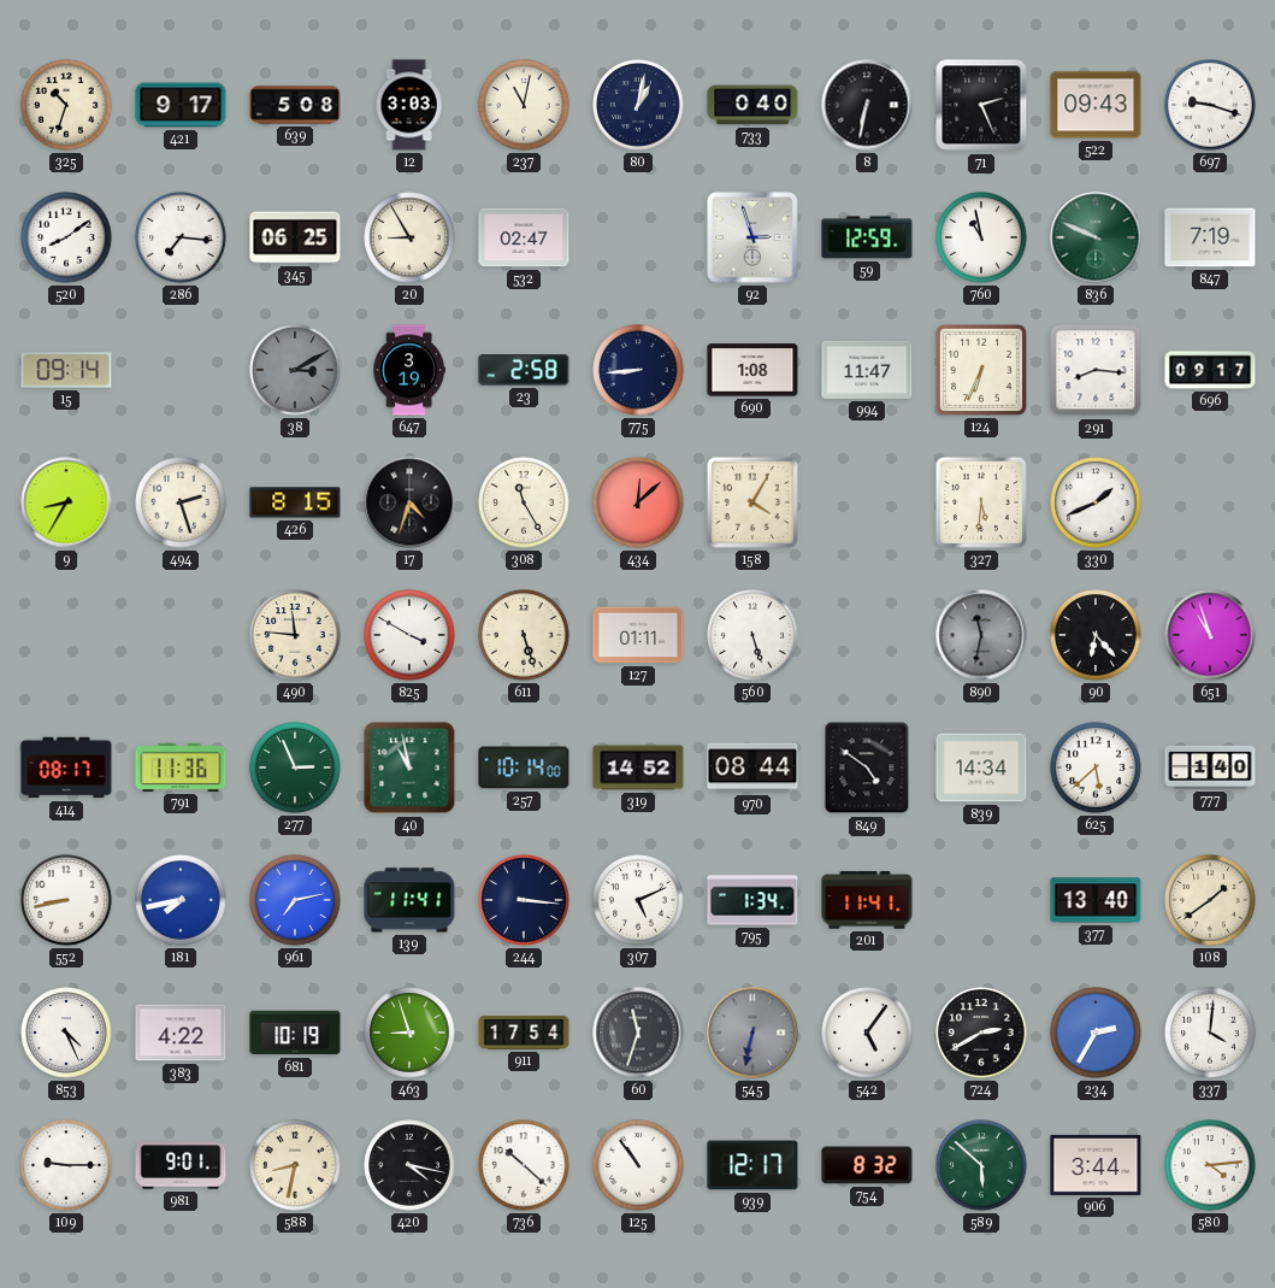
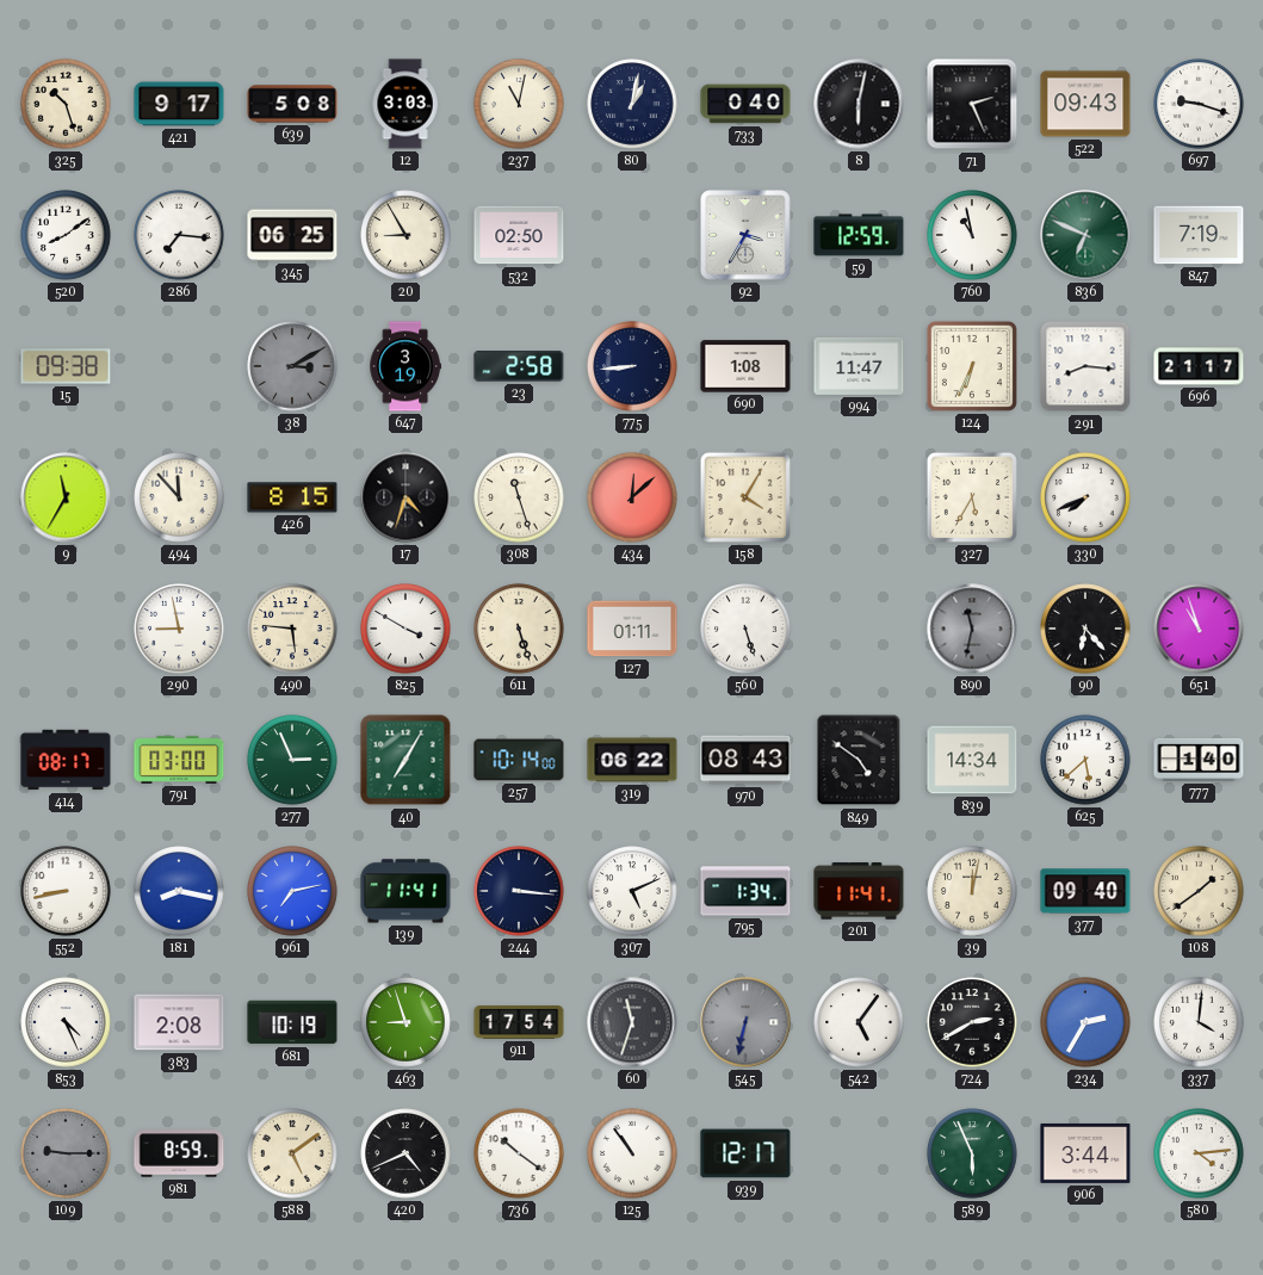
325: 10:33 -> 10:27
8: 6:32 -> 6:02
532: 02:47 -> 02:50
92: 2:57 -> 3:35
836: 9:49 -> 6:49
15: 09:14 -> 09:38
696: 09:17 -> 21:17
9: 8:35 -> 11:35
494: 2:27 -> 11:53
308: 11:25 -> 11:27
327: 5:31 -> 5:35
330: 1:41 -> 7:41
290: none -> 8:58
490: 11:46 -> 5:46
791: 11:36 -> 03:00
40: 10:58 -> 7:05
319: 14:52 -> 06:22
970: 08:44 -> 08:43
181: 7:43 -> 8:17
39: none -> 12:02
377: 13:40 -> 09:40
383: 4:22 -> 2:08
109 dial: white -> grey
981: 9:01 -> 8:59
588: 8:32 -> 5:09
420: 4:17 -> 4:41
736: 10:22 -> 10:21
754: 8:32 -> none
589: 5:52 -> 5:56
